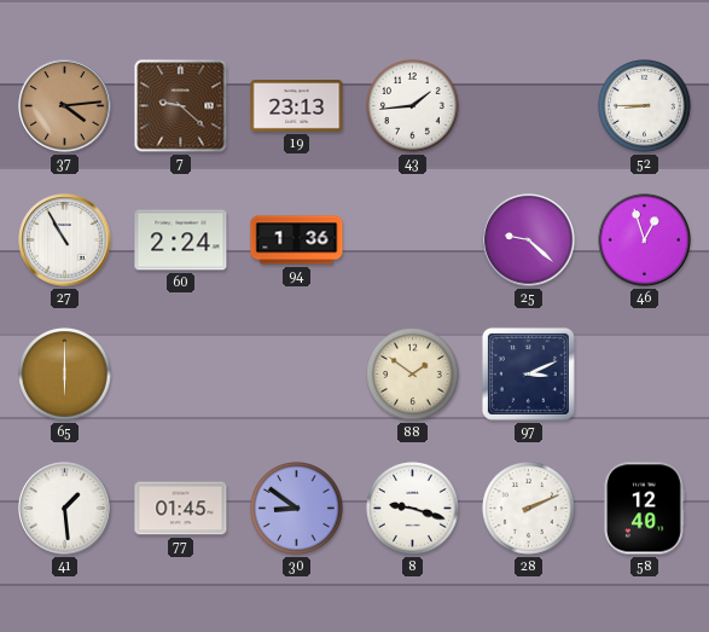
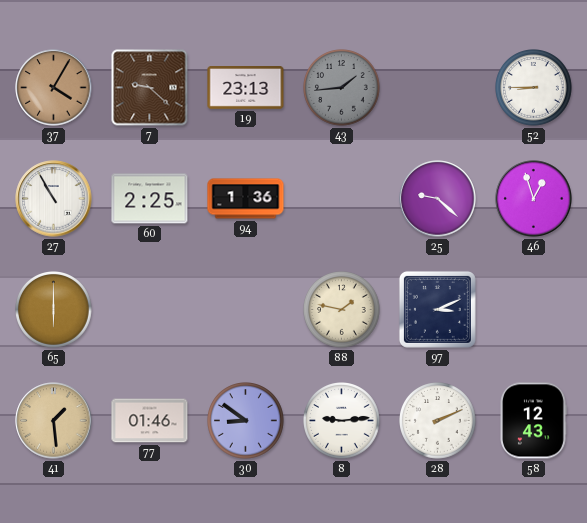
37: 4:14 -> 4:05
43 dial: white -> grey
60: 2:24 -> 2:25
88: 1:51 -> 1:47
41 dial: white -> champagne
77: 01:45 -> 01:46
8: 9:18 -> 9:14
58: 12:40 -> 12:43
